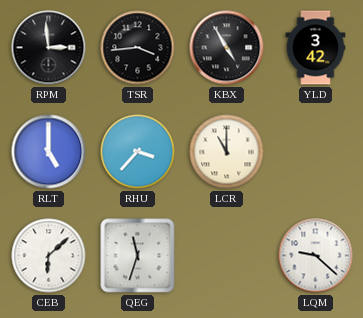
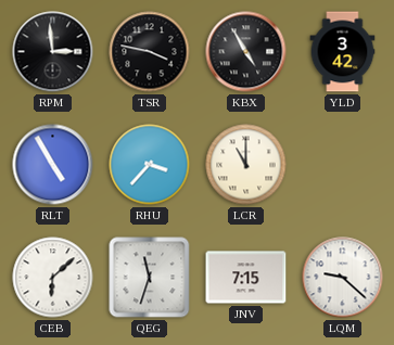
TSR: 3:44 -> 3:47
RLT: 5:00 -> 4:55
JNV: none -> 7:15
